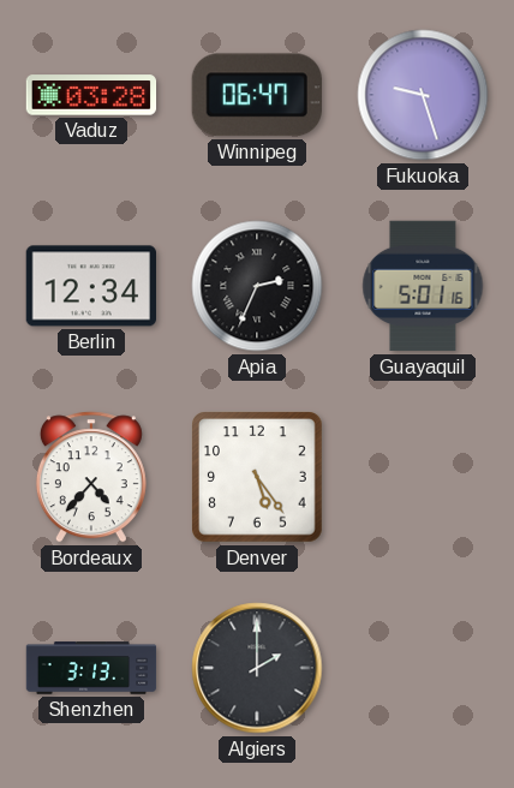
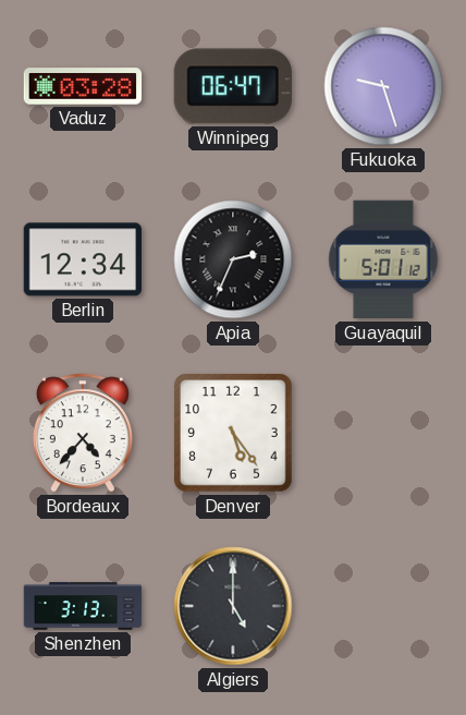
Guayaquil: 5:01:16 -> 5:01:12
Algiers: 2:00 -> 5:00
